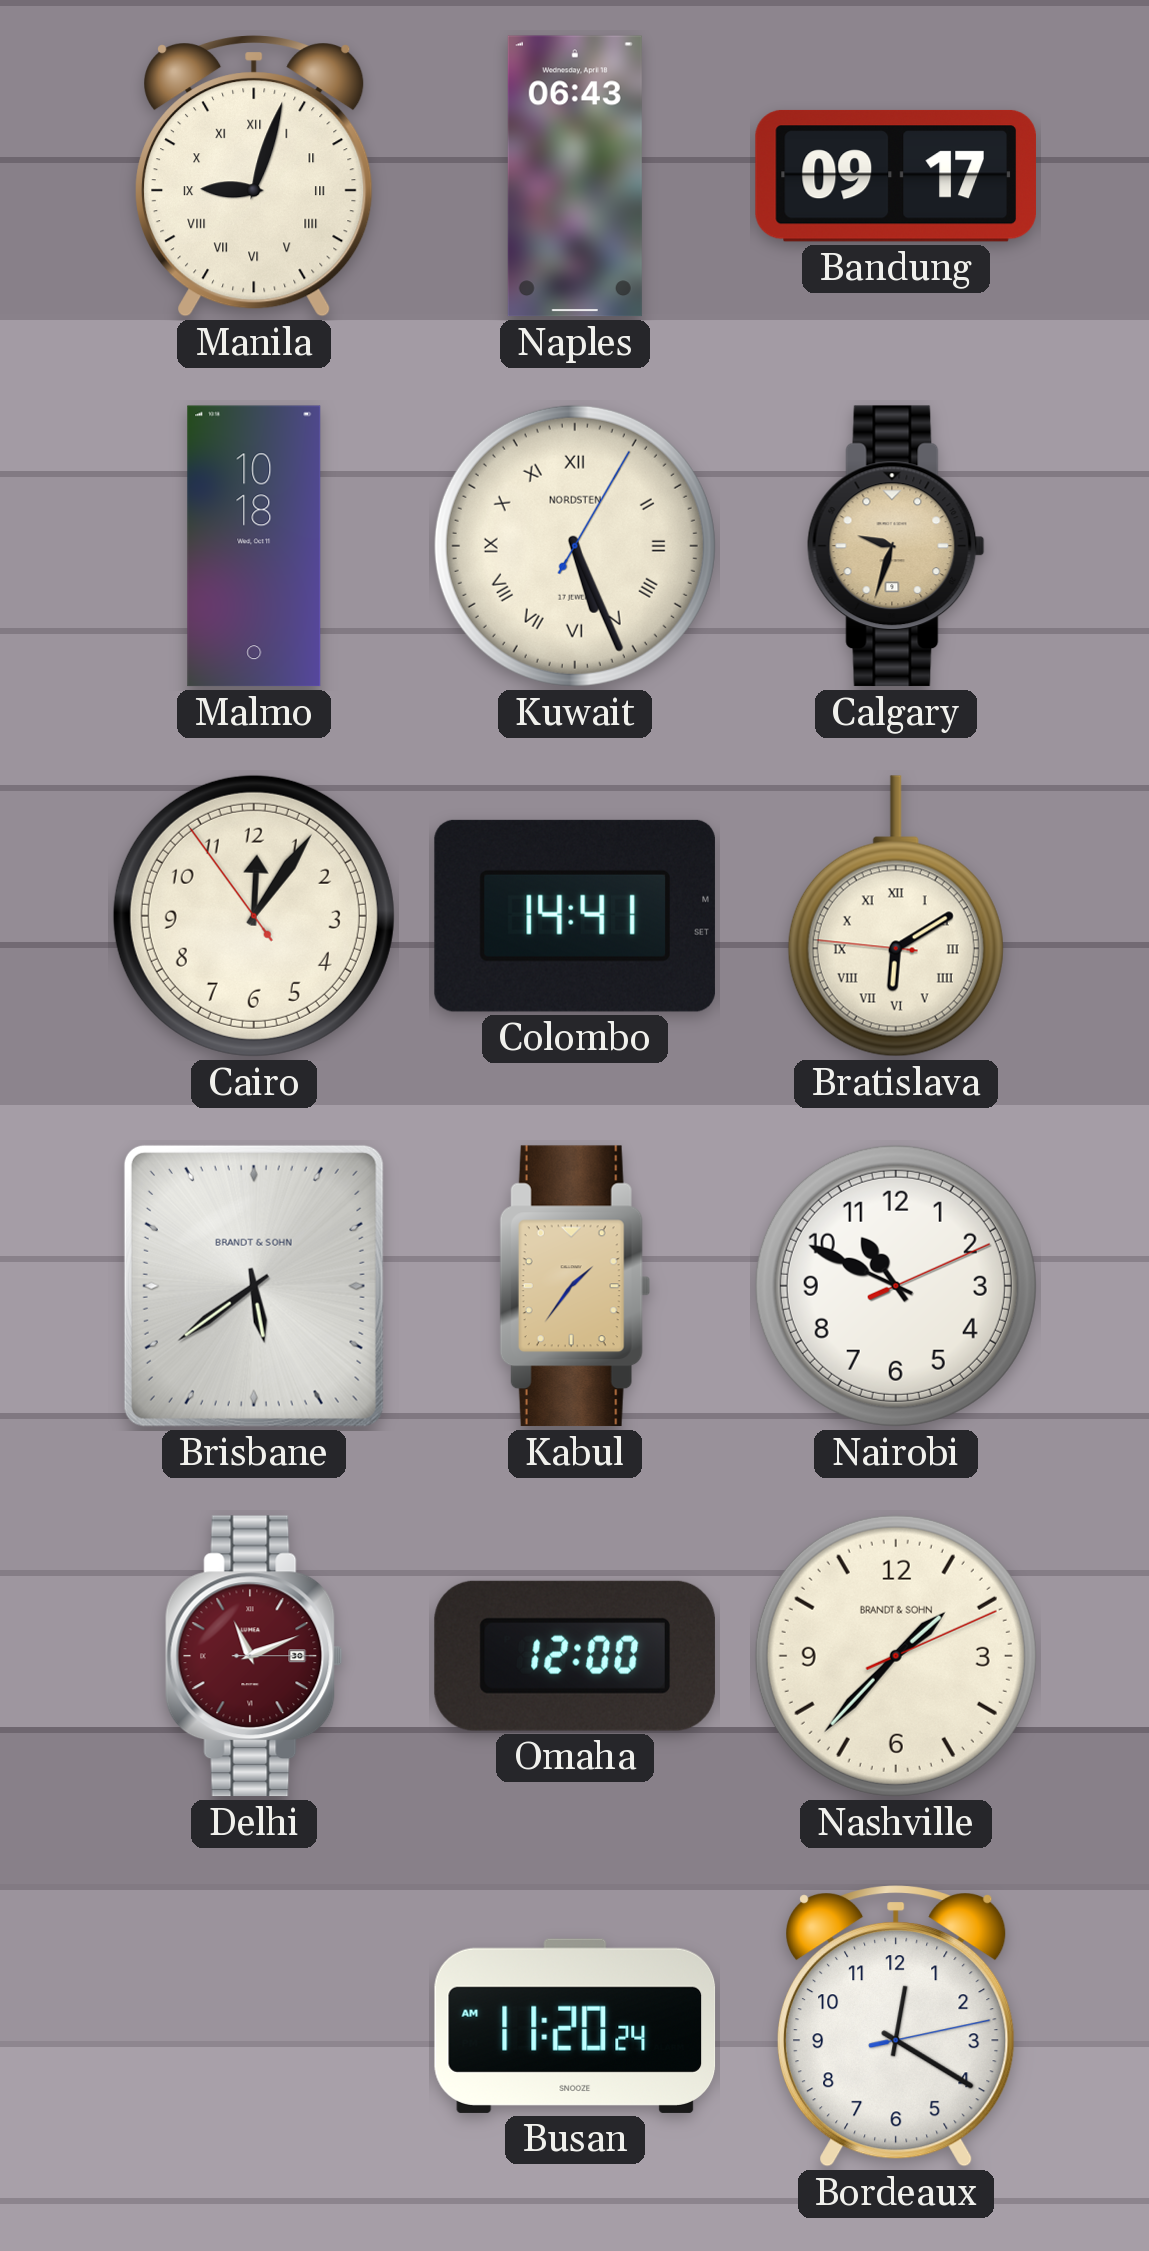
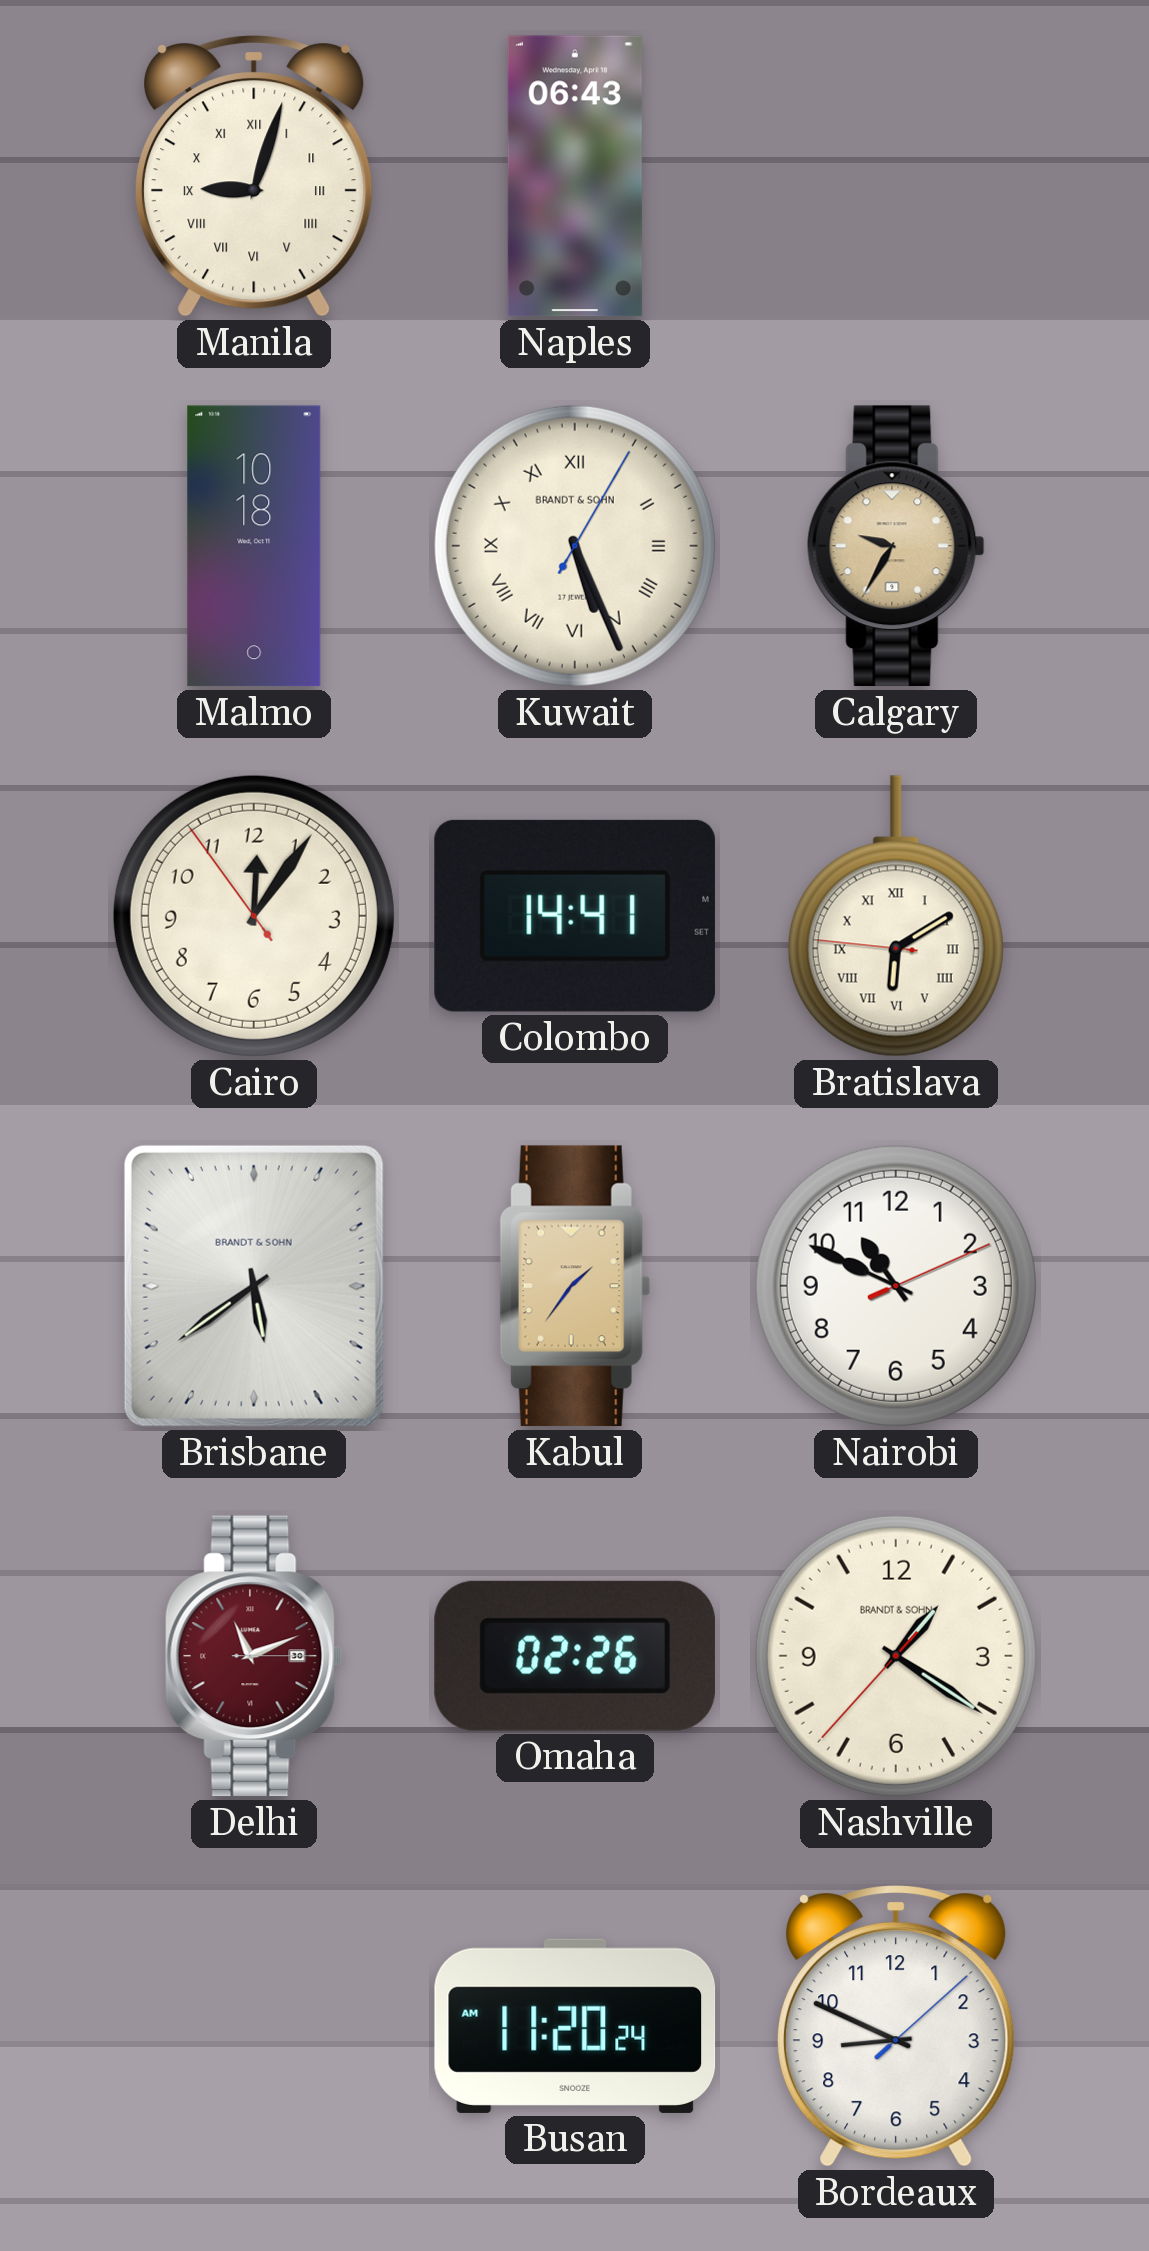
Bandung: 09:17 -> none
Kuwait brand: NORDSTEN -> BRANDT & SOHN
Calgary: 9:33 -> 9:35
Omaha: 12:00 -> 02:26
Nashville: 1:37 -> 1:20
Bordeaux: 12:20 -> 8:49
